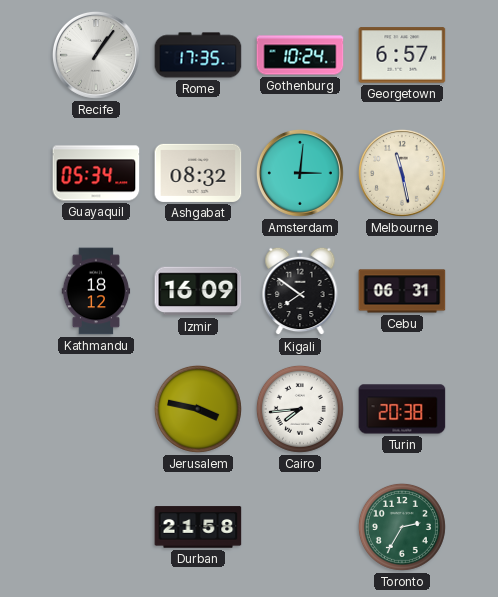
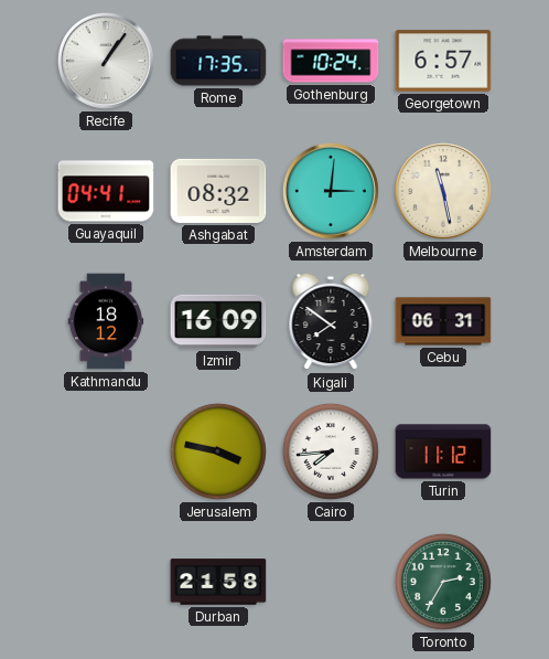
Guayaquil: 05:34 -> 04:41
Turin: 20:38 -> 11:12
